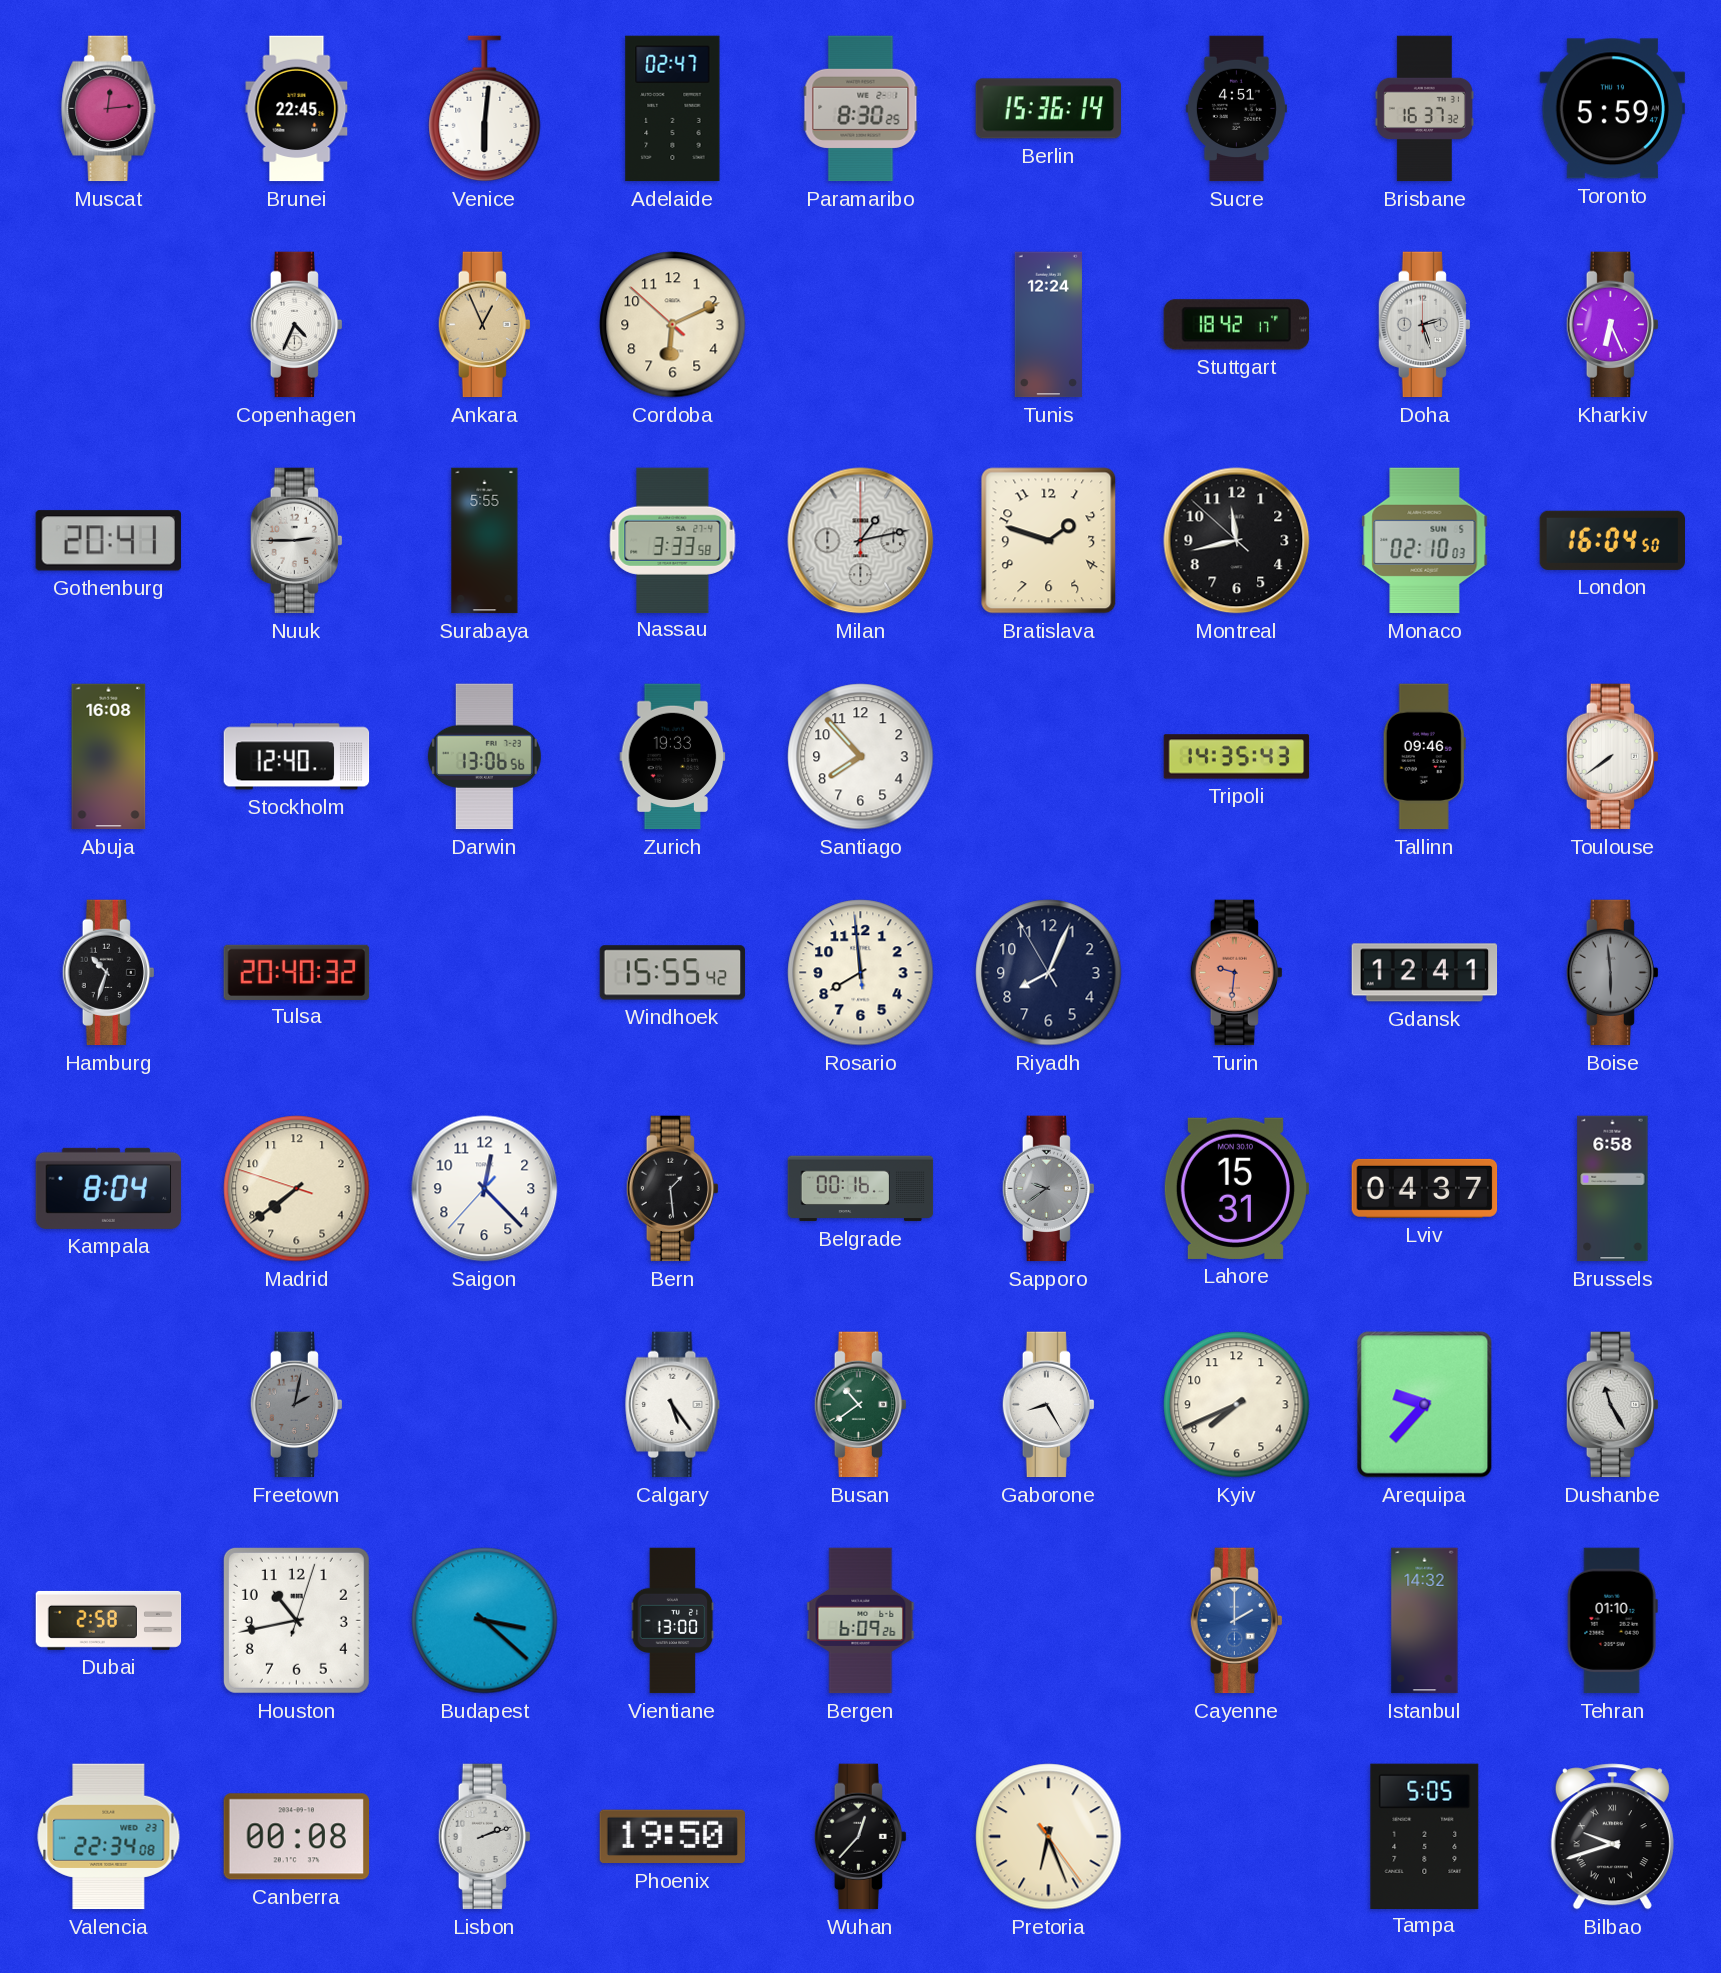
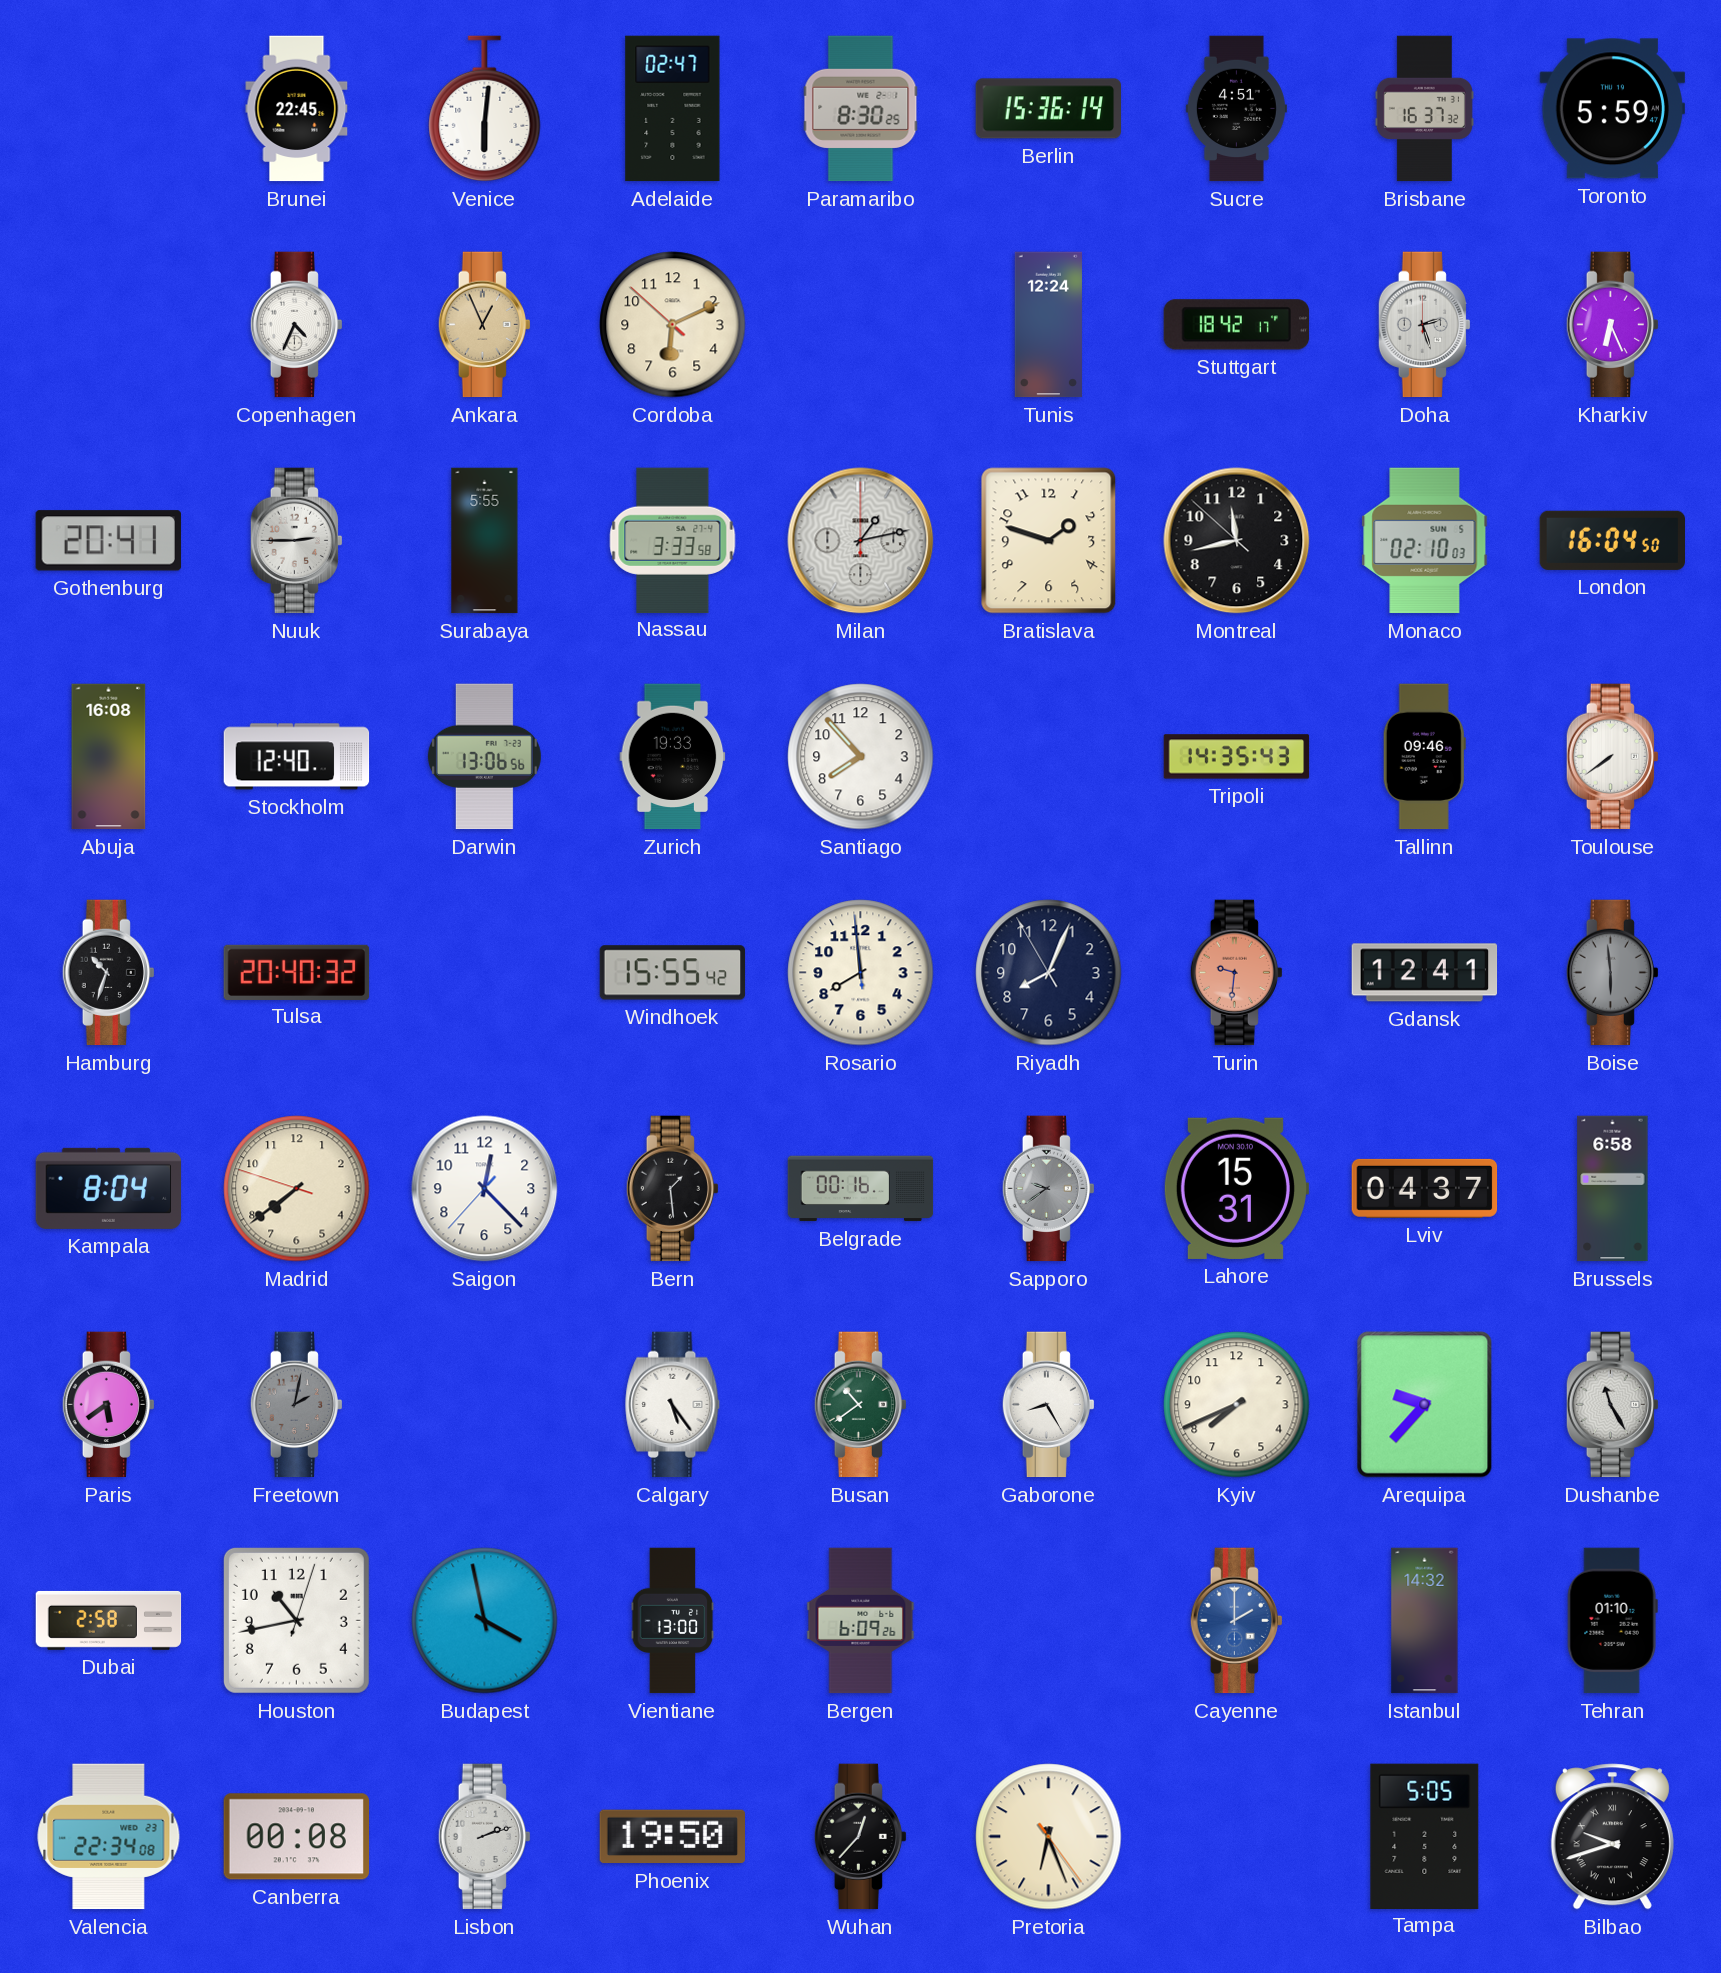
Muscat: 12:14 -> none
Paris: none -> 5:39
Budapest: 3:22 -> 3:58
